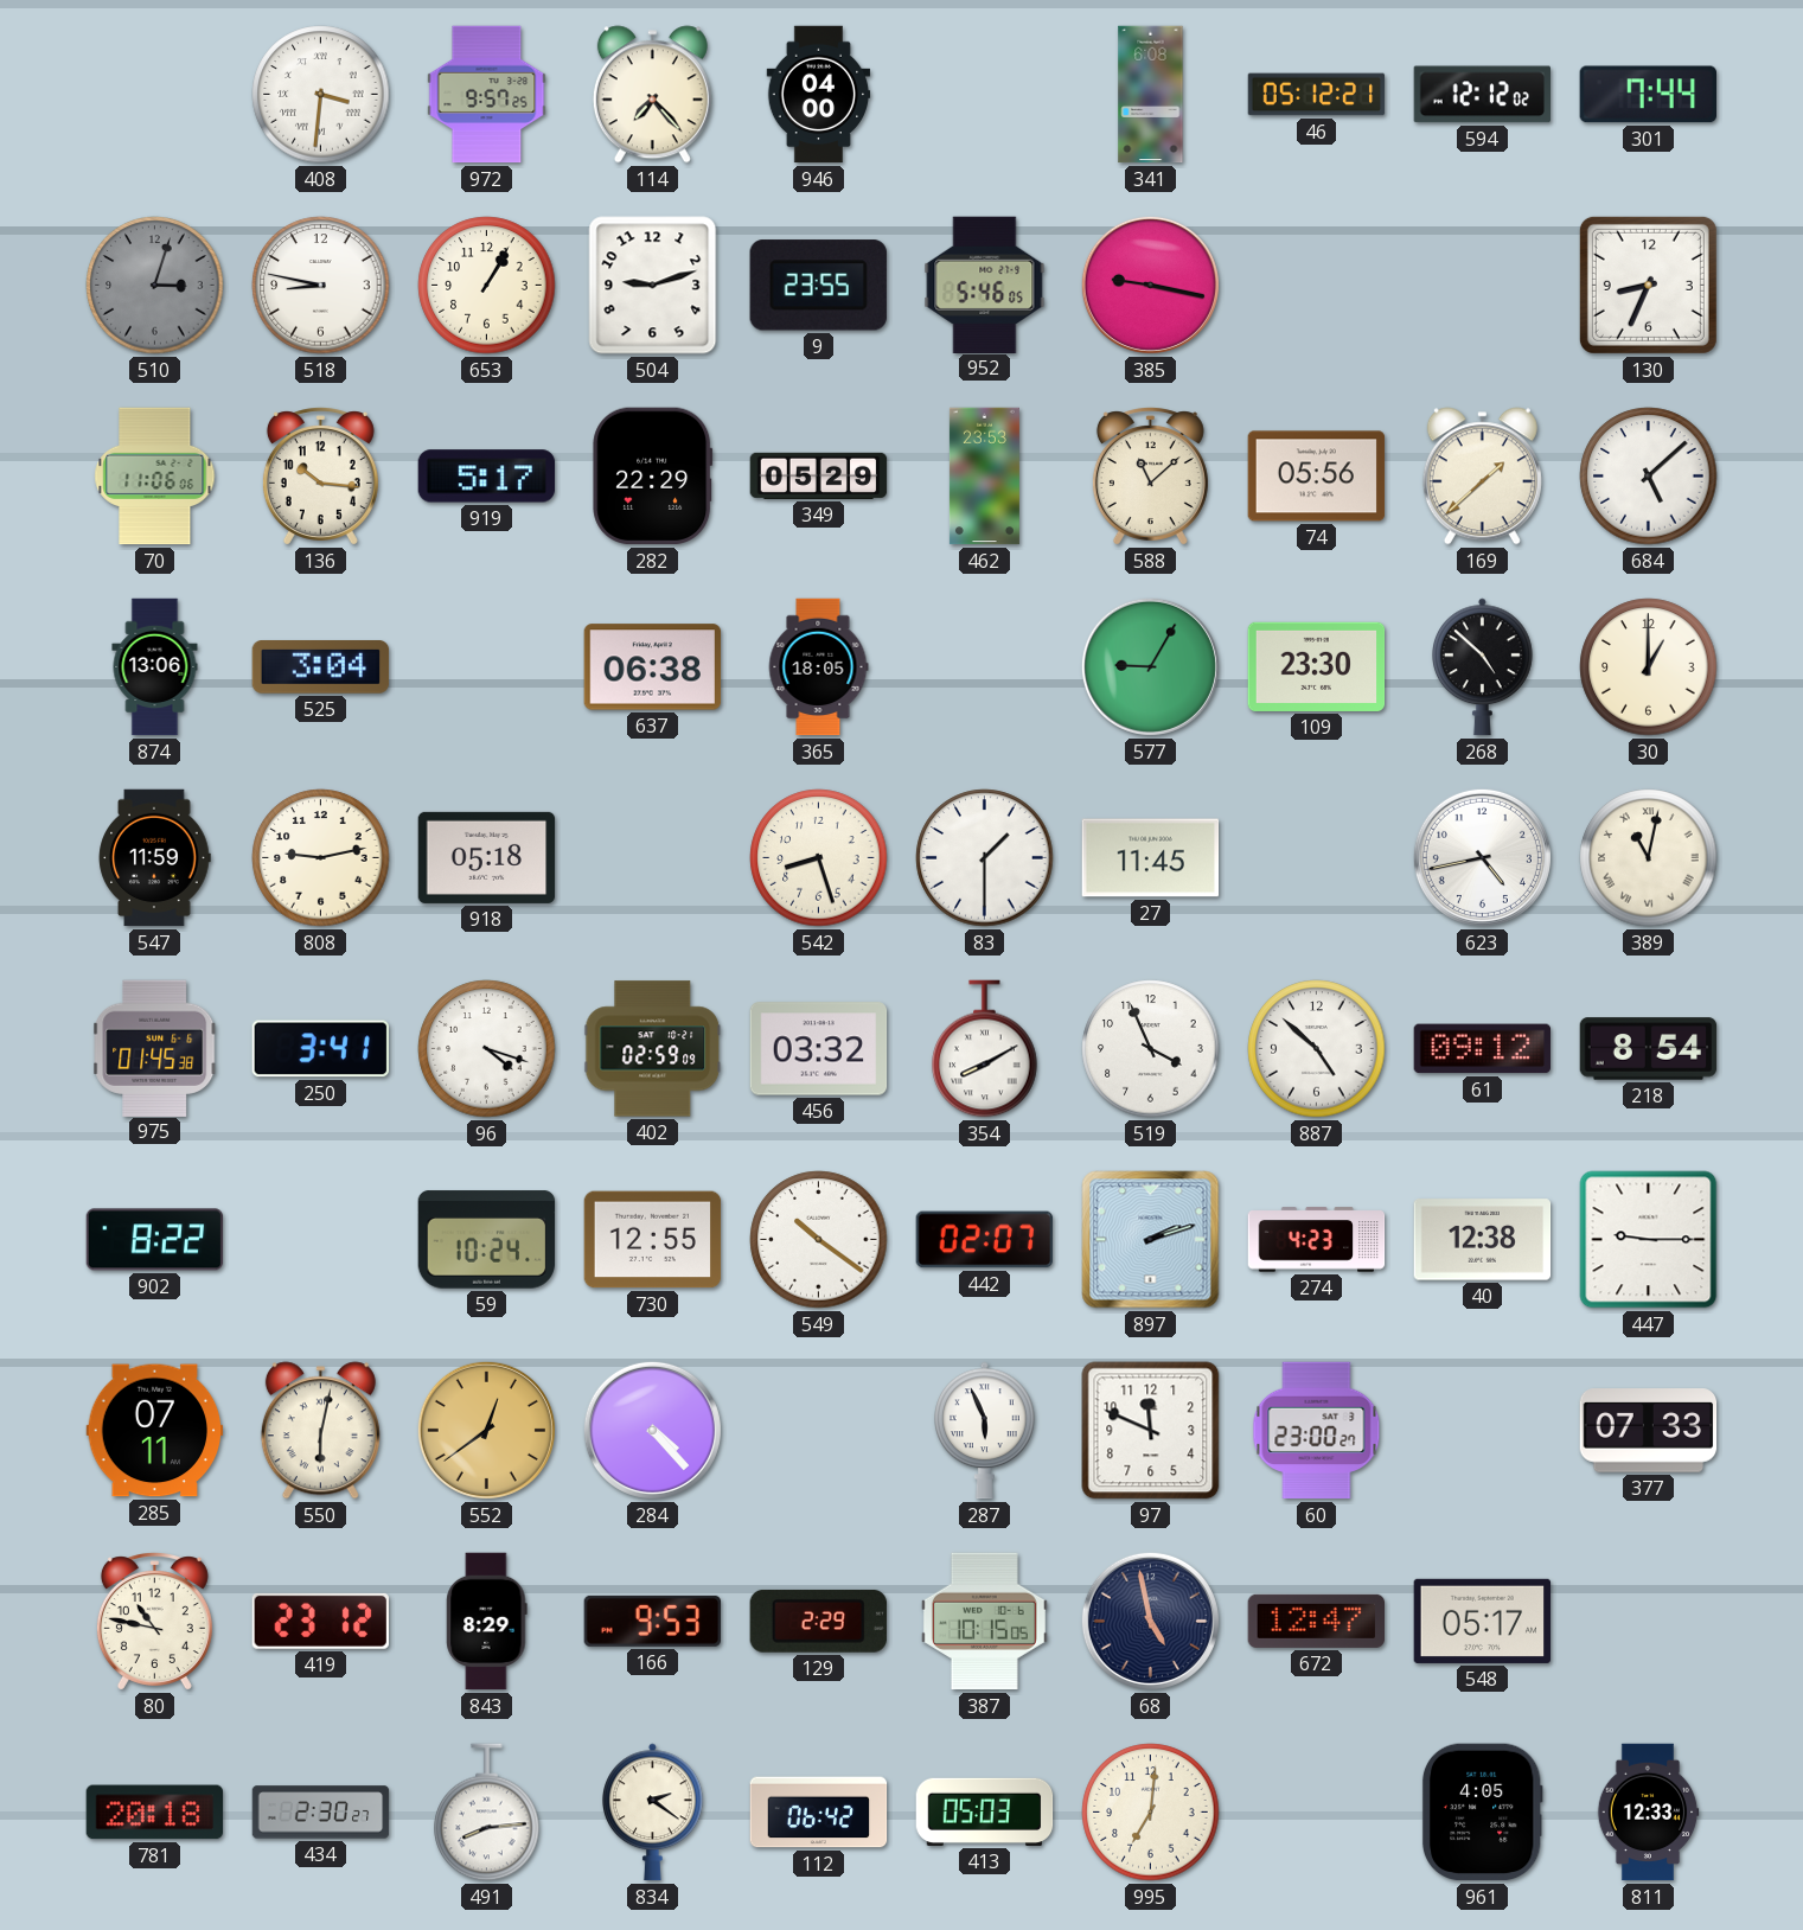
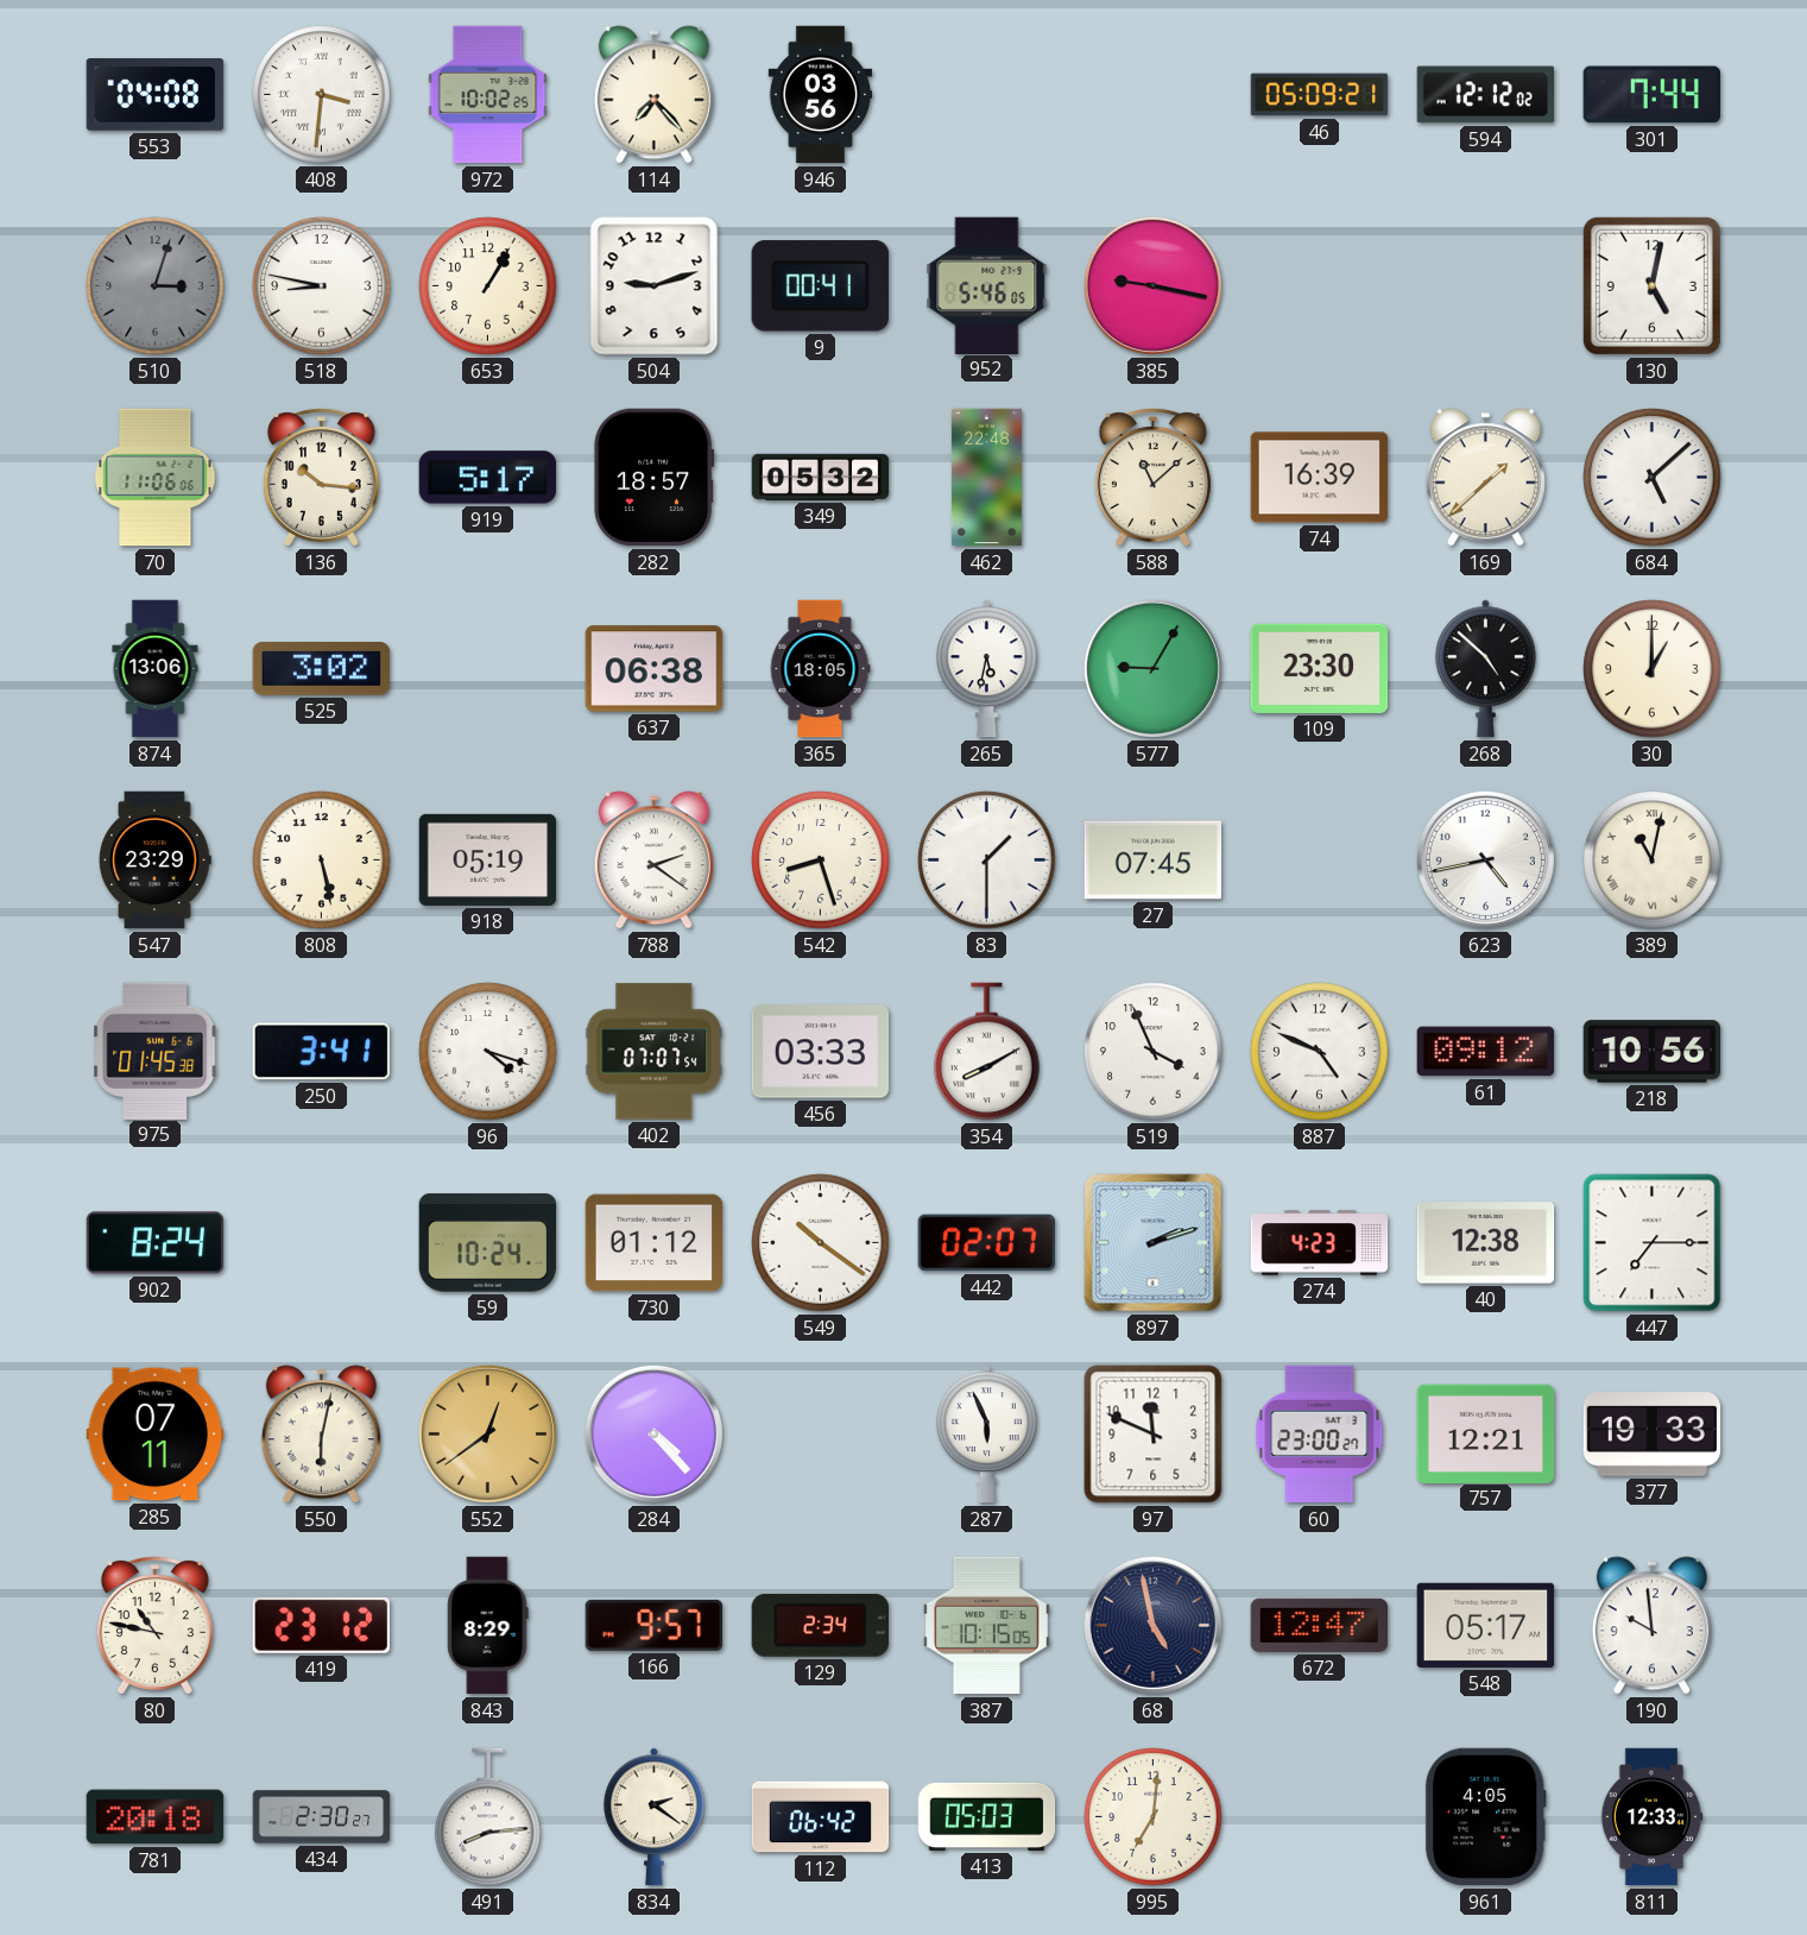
553: none -> 04:08
972: 9:57 -> 10:02
946: 04:00 -> 03:56
341: 6:08 -> none
46: 05:12 -> 05:09
9: 23:55 -> 00:41
130: 8:34 -> 5:02
282: 22:29 -> 18:57
349: 05:29 -> 05:32
462: 23:53 -> 22:48
74: 05:56 -> 16:39
525: 3:04 -> 3:02
265: none -> 5:32
547: 11:59 -> 23:29
808: 9:13 -> 5:28
918: 05:18 -> 05:19
788: none -> 2:21
27: 11:45 -> 07:45
402: 02:59 -> 07:07
456: 03:32 -> 03:33
887: 4:52 -> 4:49
218: 8:54 -> 10:56
902: 8:22 -> 8:24
730: 12:55 -> 01:12
447: 9:15 -> 7:15
757: none -> 12:21
377: 07:33 -> 19:33
166: 9:53 -> 9:57
129: 2:29 -> 2:34
190: none -> 9:59
